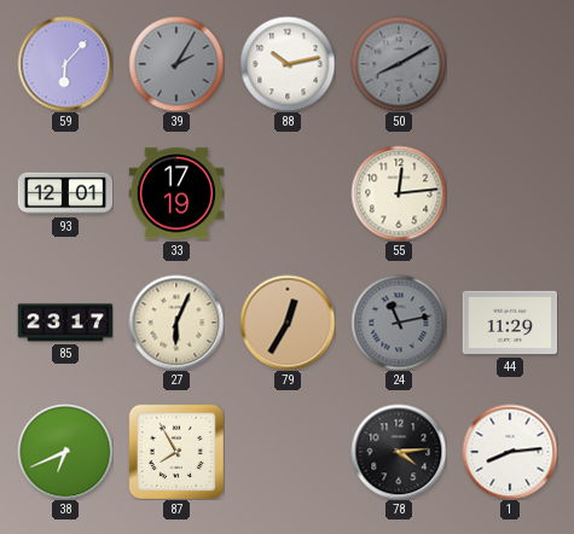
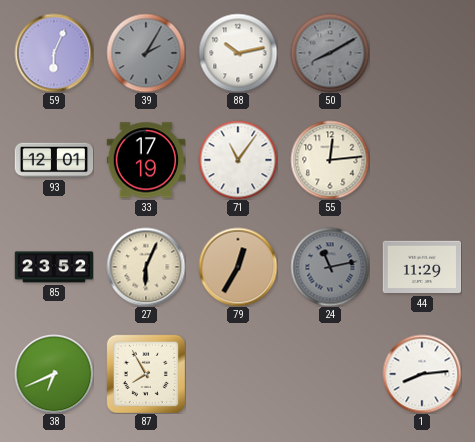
59: 6:07 -> 6:04
71: none -> 11:06
85: 23:17 -> 23:52
78: 4:14 -> none
